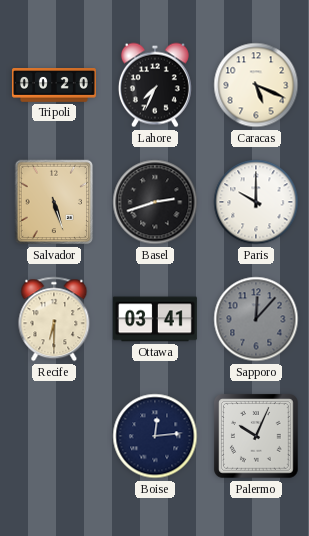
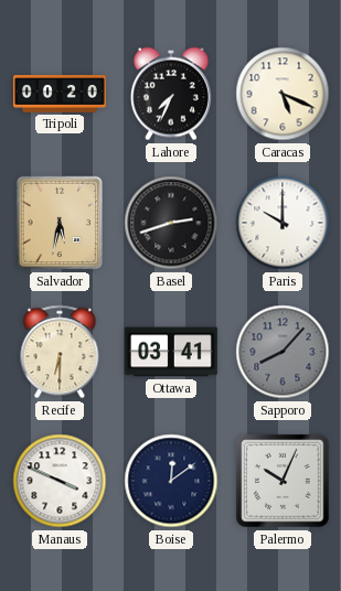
Salvador: 5:27 -> 5:32
Sapporo: 12:07 -> 8:07
Manaus: none -> 3:49
Boise: 12:14 -> 12:09
